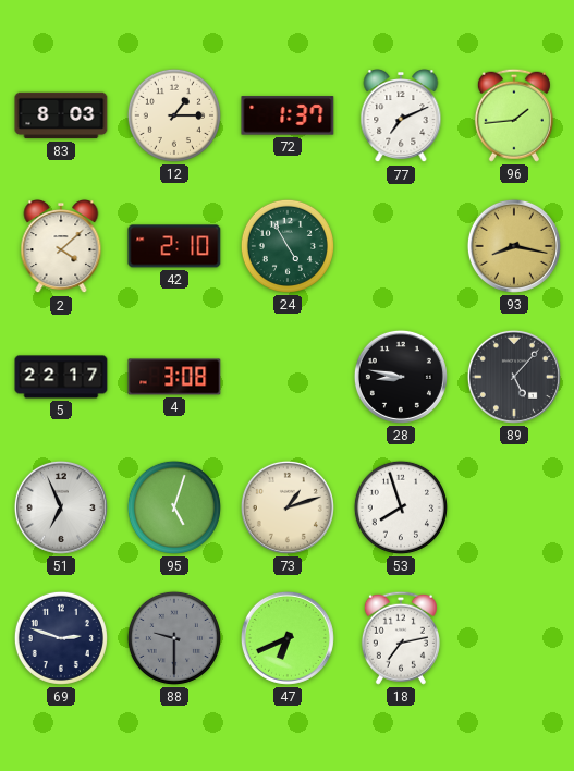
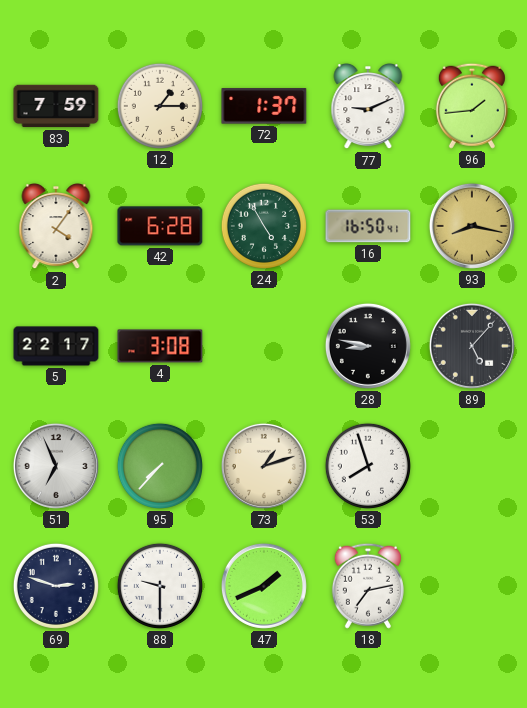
83: 8:03 -> 7:59
77: 7:11 -> 9:11
2: 4:08 -> 4:06
42: 2:10 -> 6:28
16: none -> 16:50
95: 5:03 -> 7:37
88 dial: grey -> white
47: 6:41 -> 1:41
